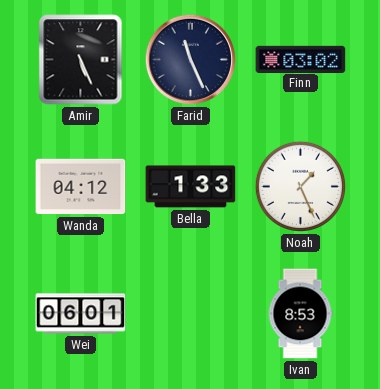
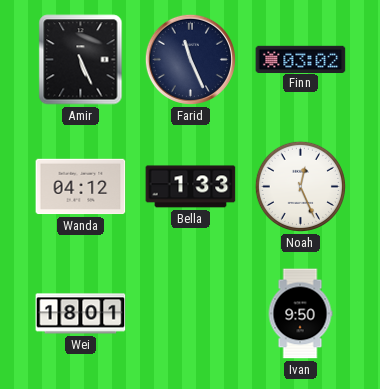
Noah: 1:26 -> 12:26
Wei: 06:01 -> 18:01
Ivan: 8:53 -> 9:50
